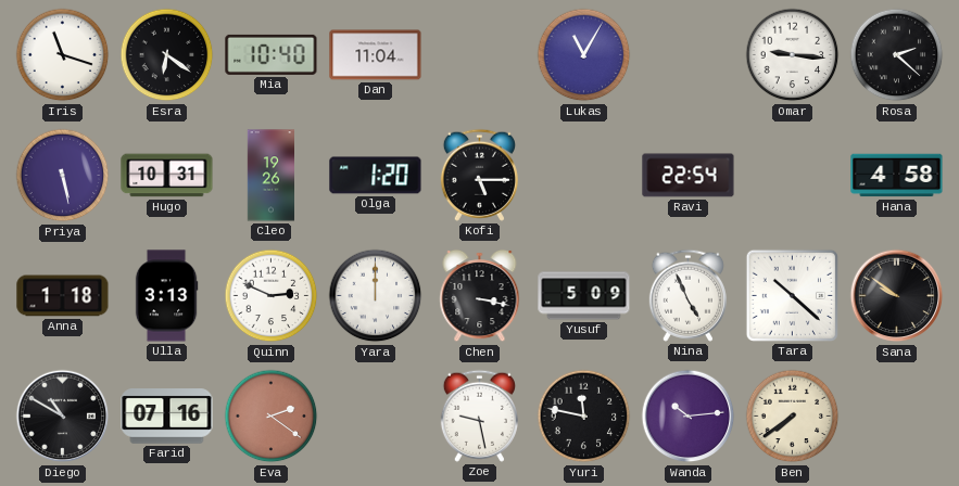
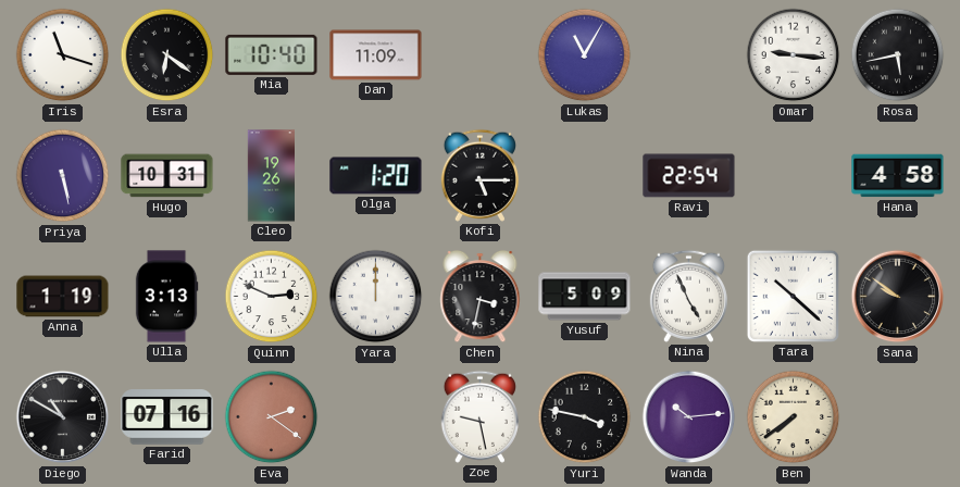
Dan: 11:04 -> 11:09
Rosa: 2:22 -> 5:43
Anna: 1:18 -> 1:19
Chen: 3:17 -> 3:32
Yuri: 11:47 -> 3:47
